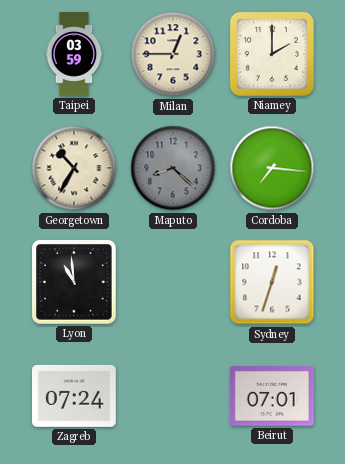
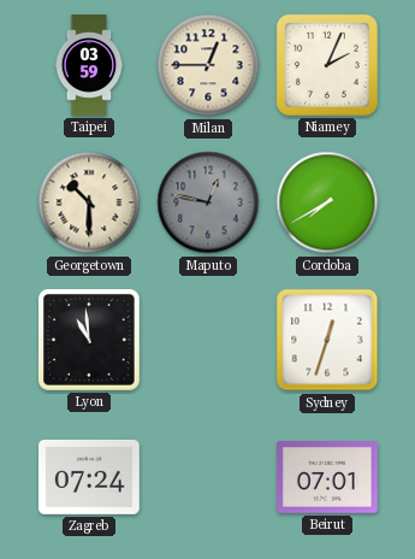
Niamey: 2:00 -> 2:04
Georgetown: 10:35 -> 10:30
Maputo: 8:22 -> 12:47
Cordoba: 7:16 -> 7:40
